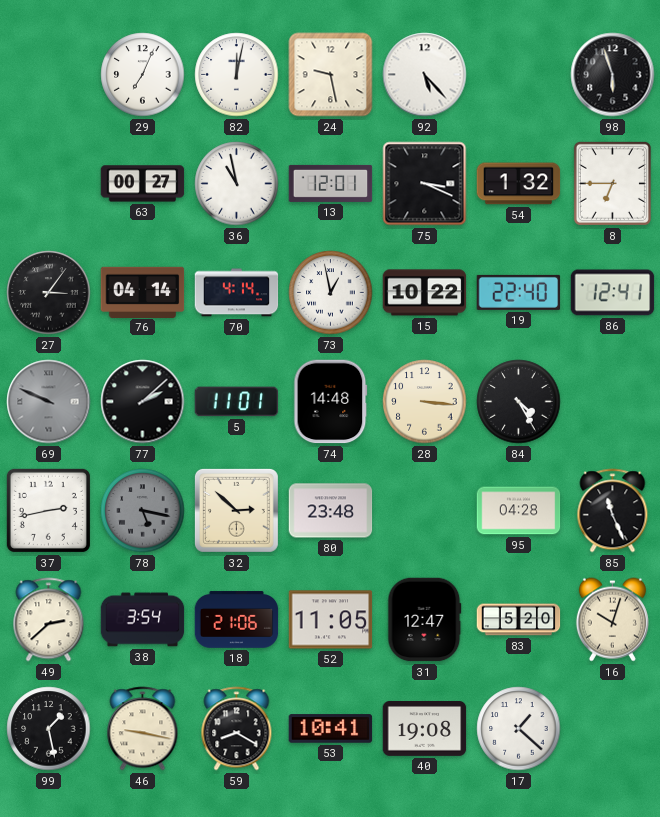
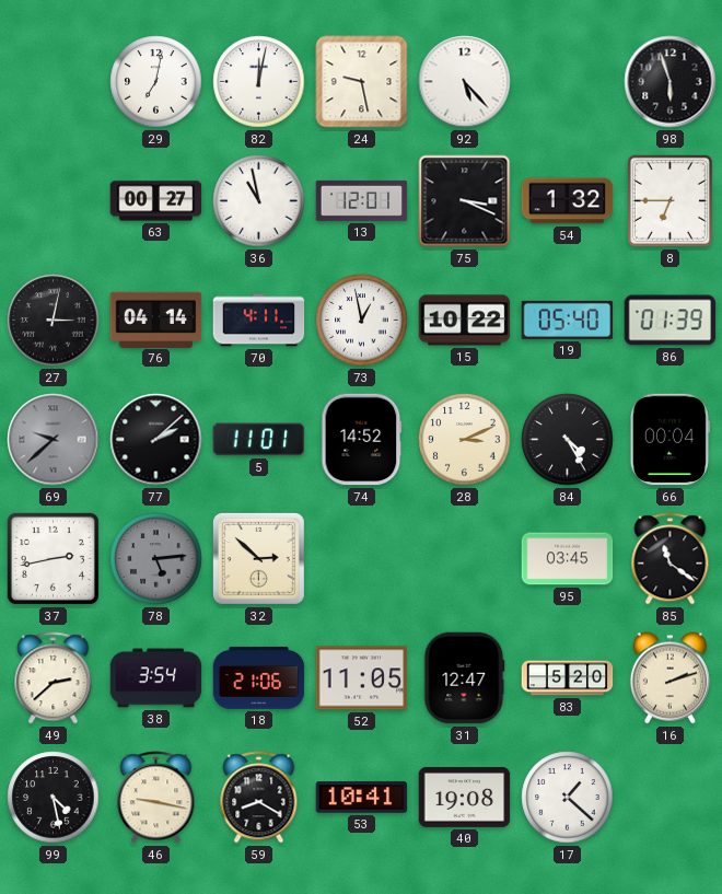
29: 7:04 -> 7:02
27: 3:06 -> 3:02
70: 4:14 -> 4:11
19: 22:40 -> 05:40
86: 12:41 -> 01:39
69: 9:49 -> 9:38
74: 14:48 -> 14:52
28: 3:16 -> 3:11
66: none -> 00:04
78: 5:17 -> 5:14
80: 23:48 -> none
95: 04:28 -> 03:45
85: 11:26 -> 11:21
16: 10:03 -> 2:12
99: 1:28 -> 4:28
